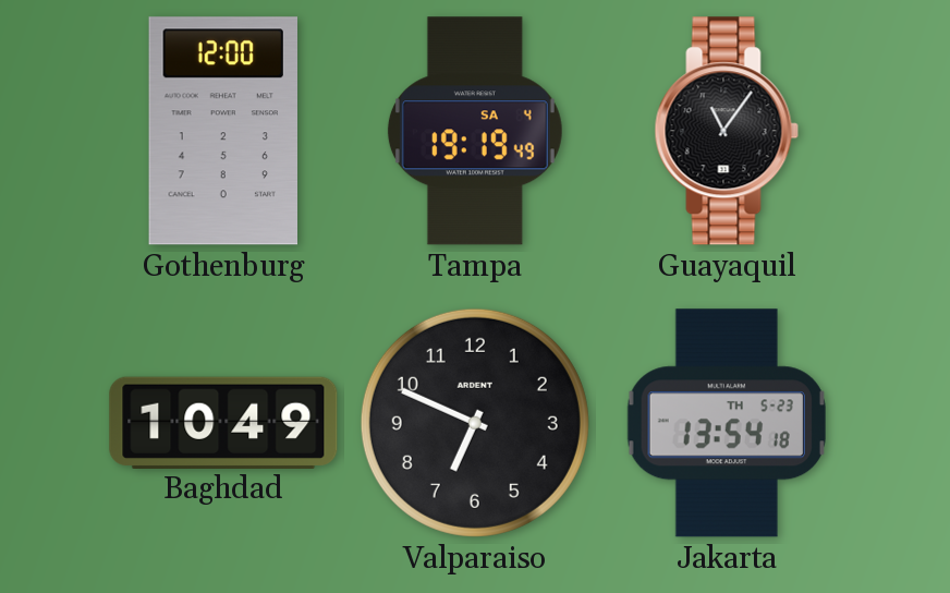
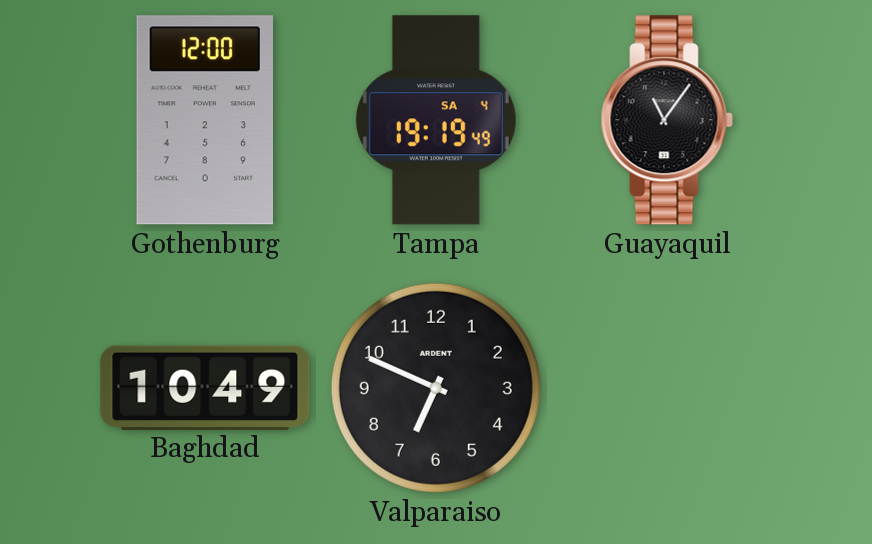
Jakarta: 13:54 -> none
